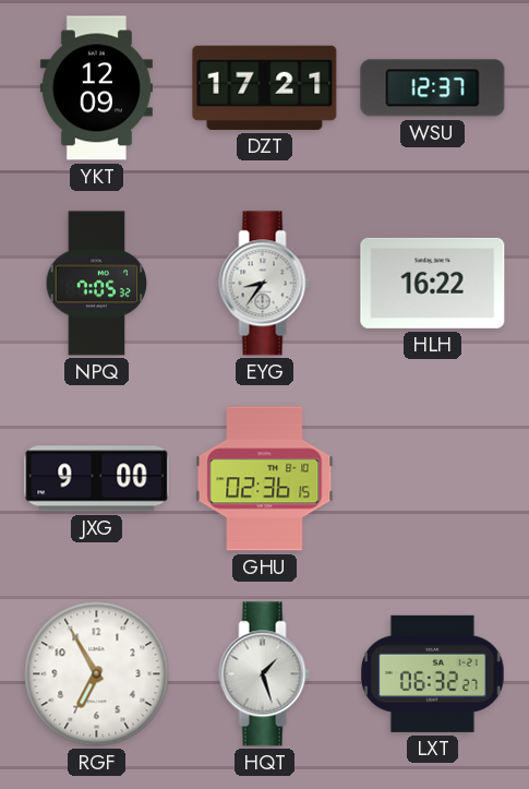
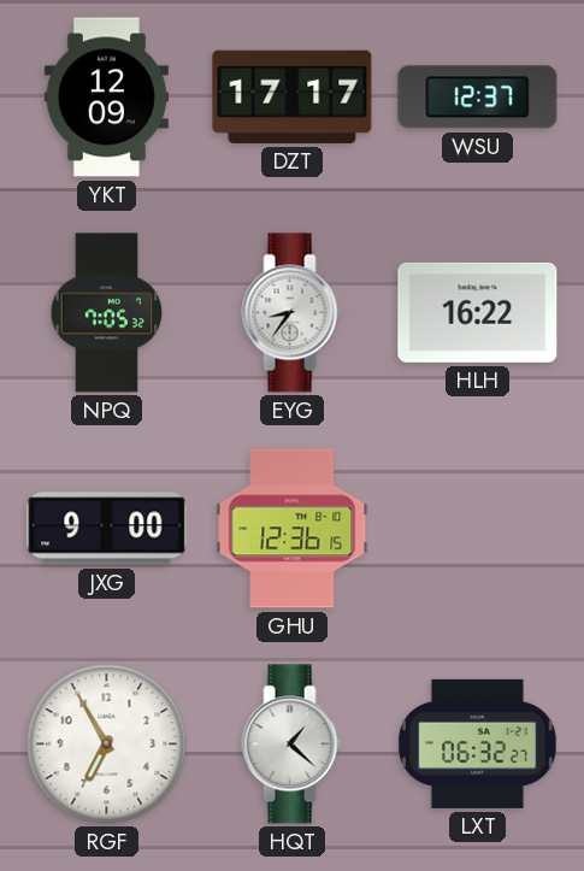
DZT: 17:21 -> 17:17
GHU: 02:36 -> 12:36
HQT: 1:27 -> 1:22
